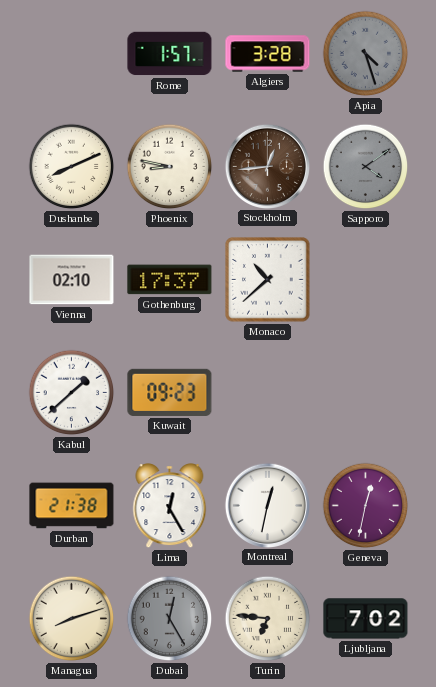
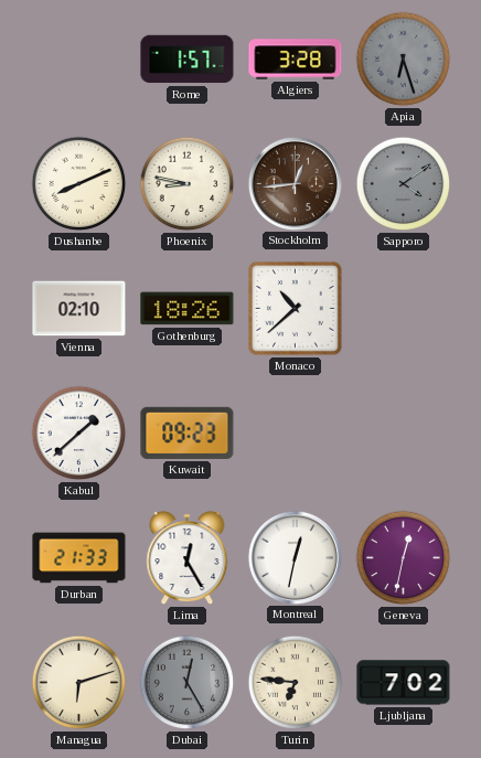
Apia: 4:27 -> 6:27
Gothenburg: 17:37 -> 18:26
Durban: 21:38 -> 21:33
Managua: 8:12 -> 6:12
